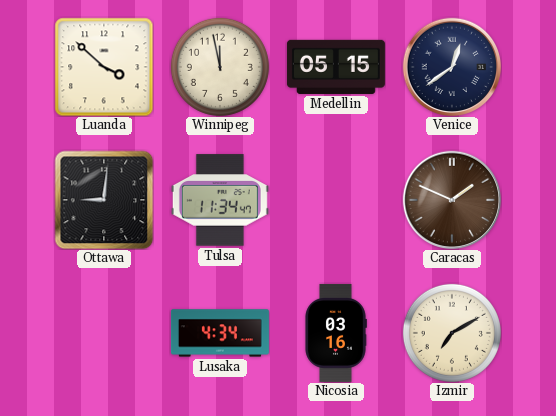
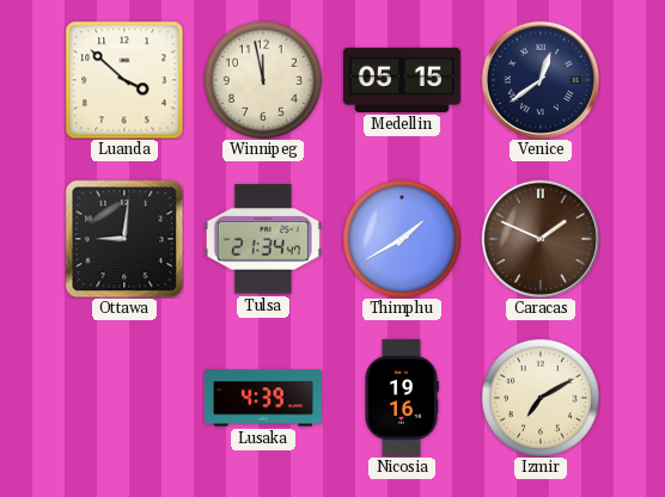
Tulsa: 11:34 -> 21:34
Thimphu: none -> 1:40
Lusaka: 4:34 -> 4:39
Nicosia: 03:16 -> 19:16
